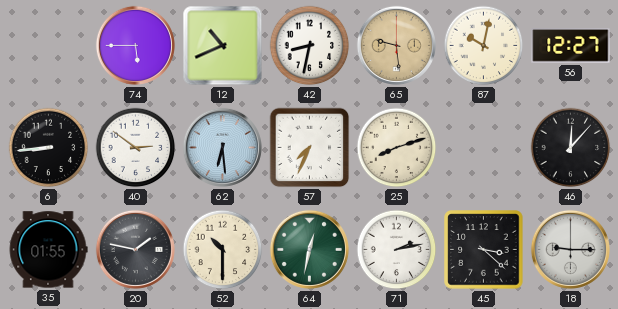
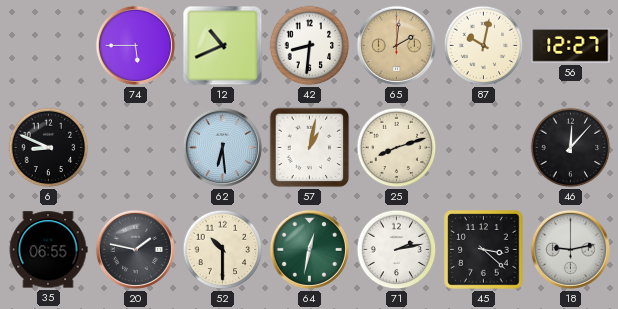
42: 8:32 -> 8:31
65: 9:29 -> 2:01
6: 8:44 -> 8:49
40: 2:51 -> none
57: 7:34 -> 1:02
35: 01:55 -> 06:55
18: 9:15 -> 9:13
